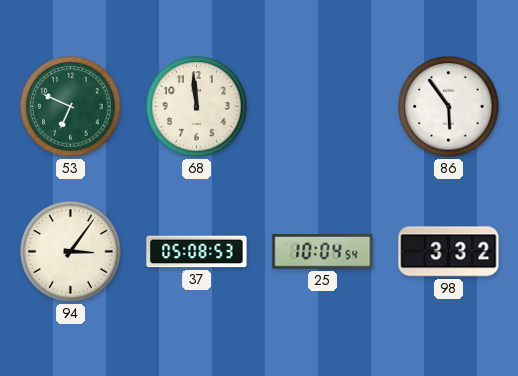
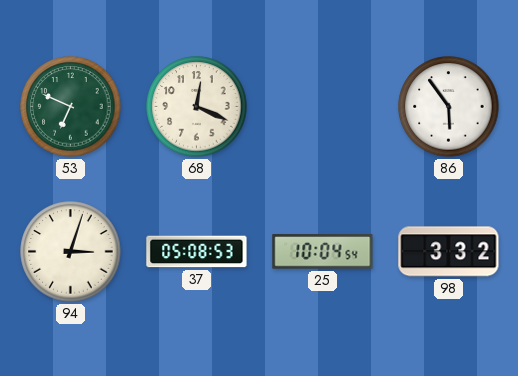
68: 11:59 -> 12:19
94: 3:06 -> 3:03
